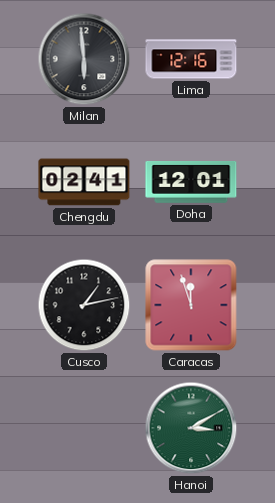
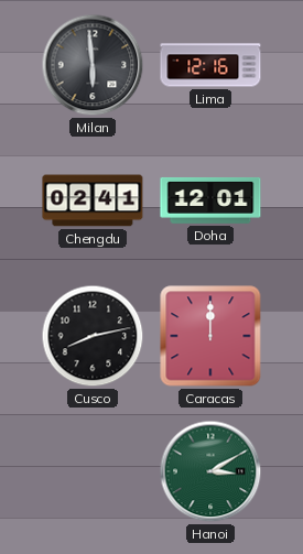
Cusco: 1:13 -> 8:13
Caracas: 11:57 -> 12:00
